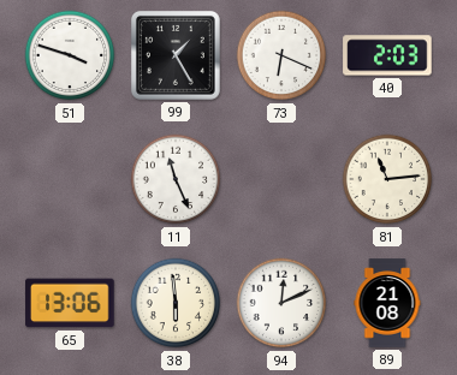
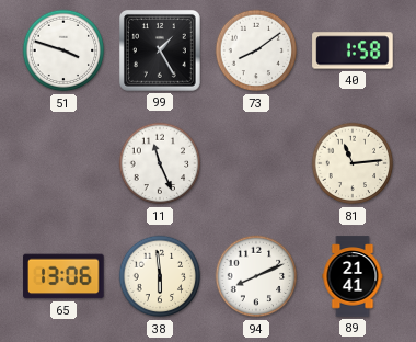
73: 6:19 -> 8:09
40: 2:03 -> 1:58
94: 12:11 -> 8:11
89: 21:08 -> 21:41
